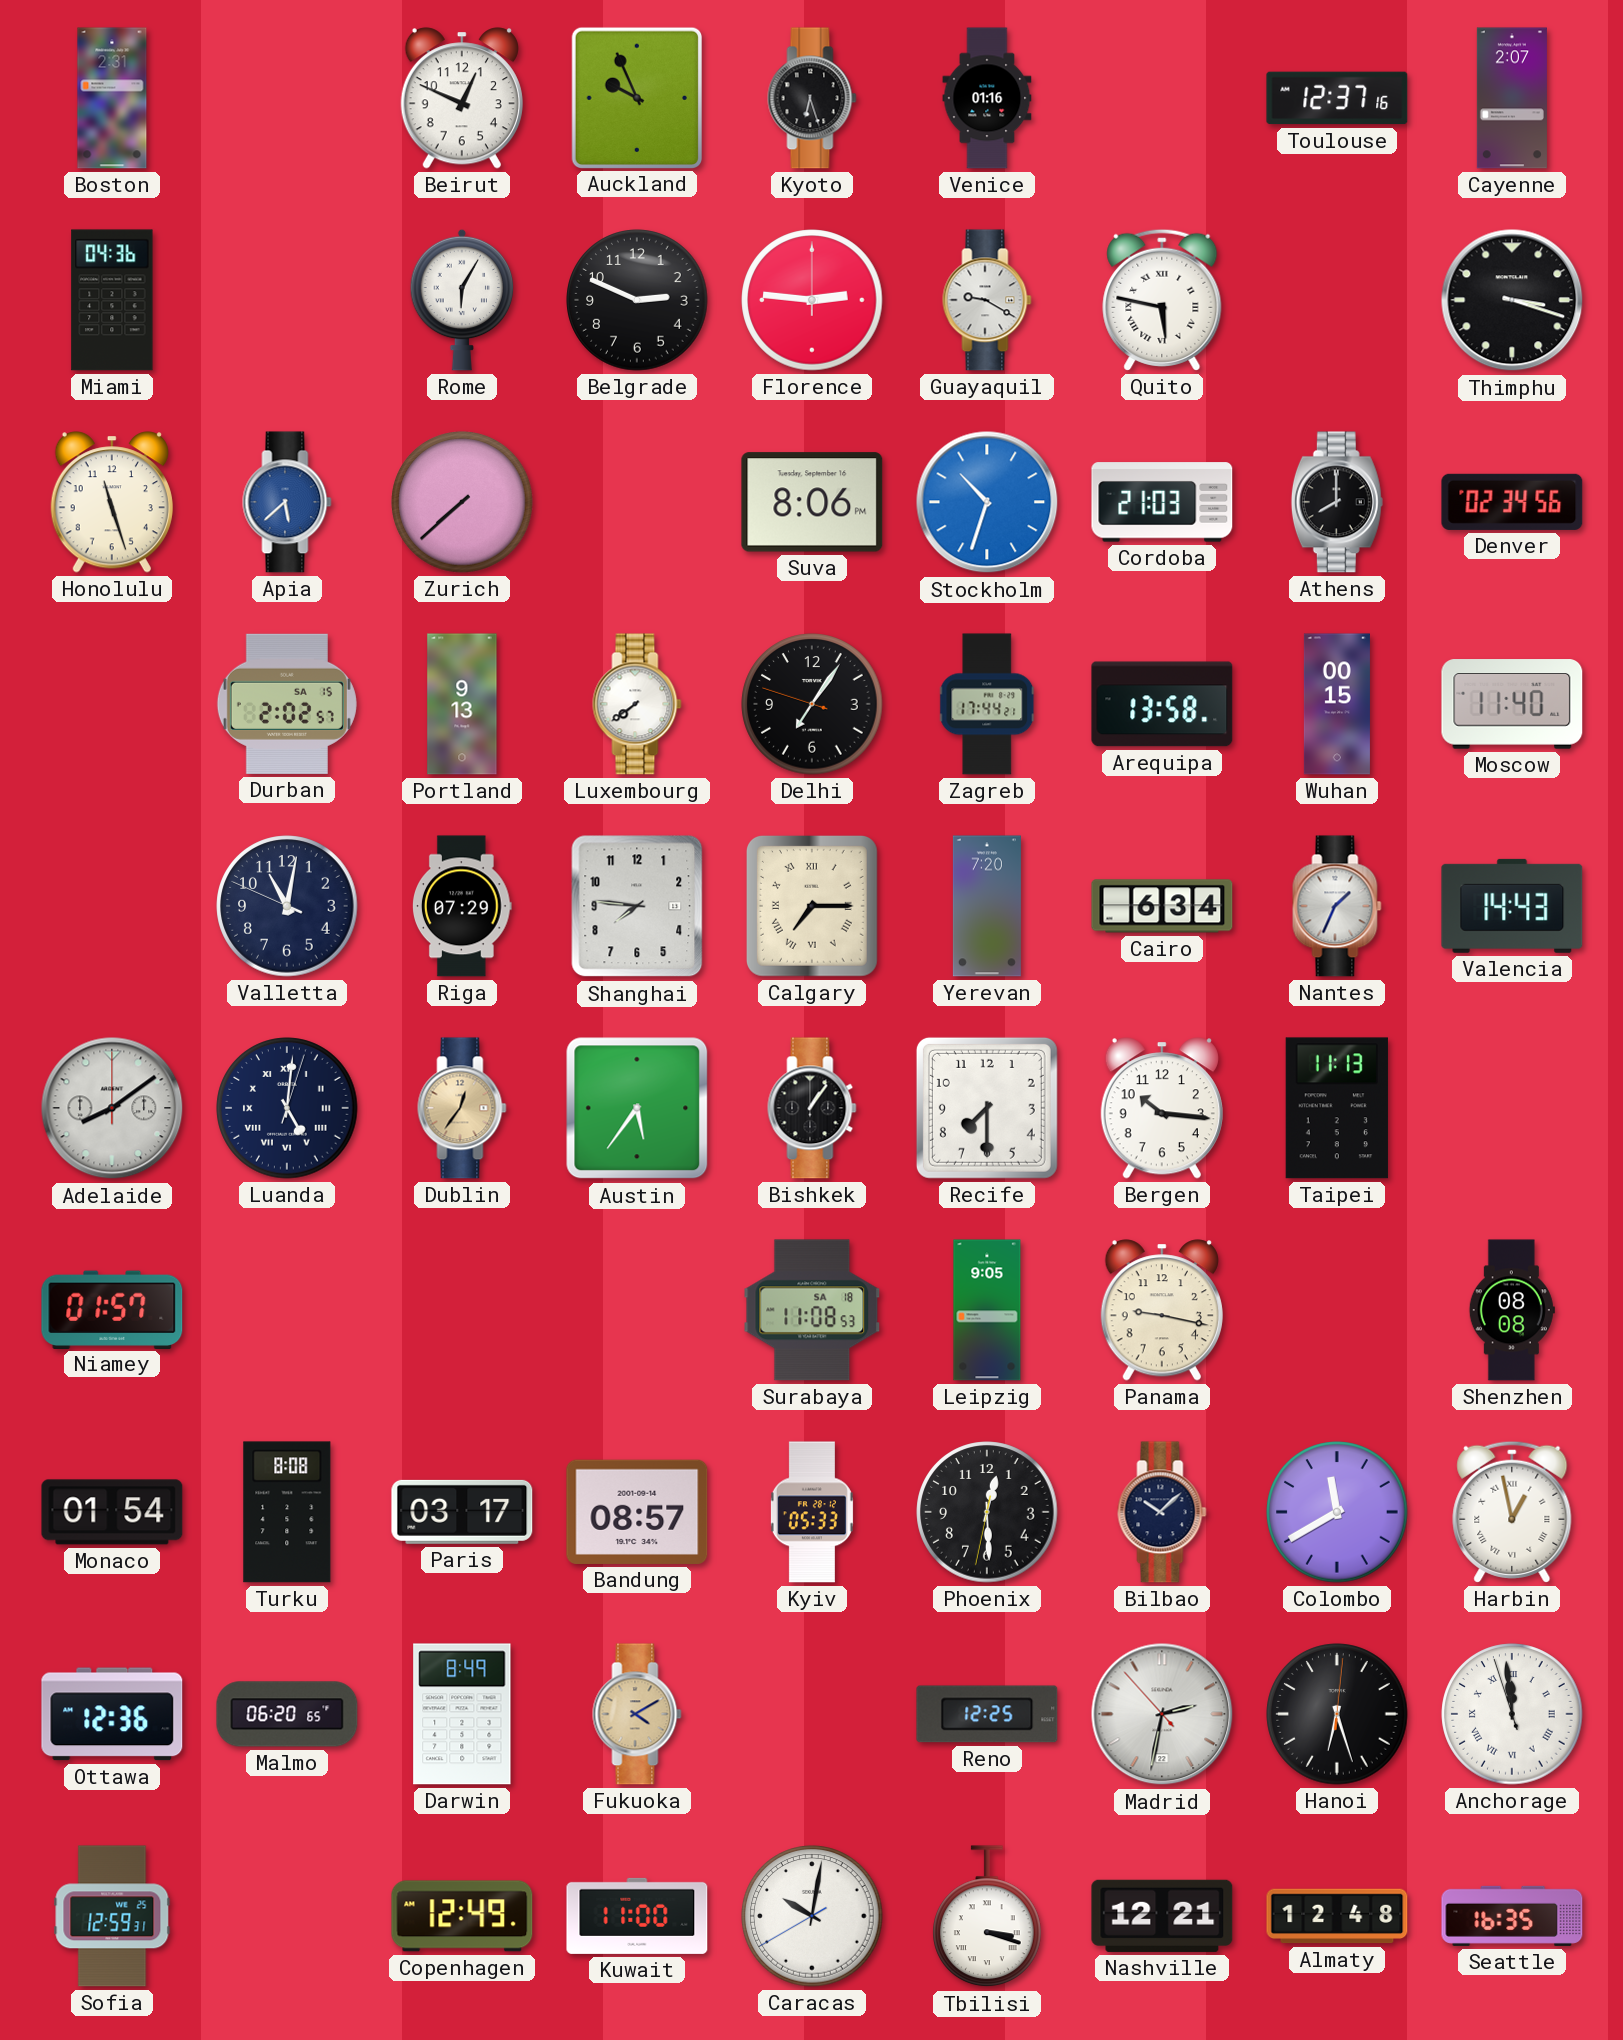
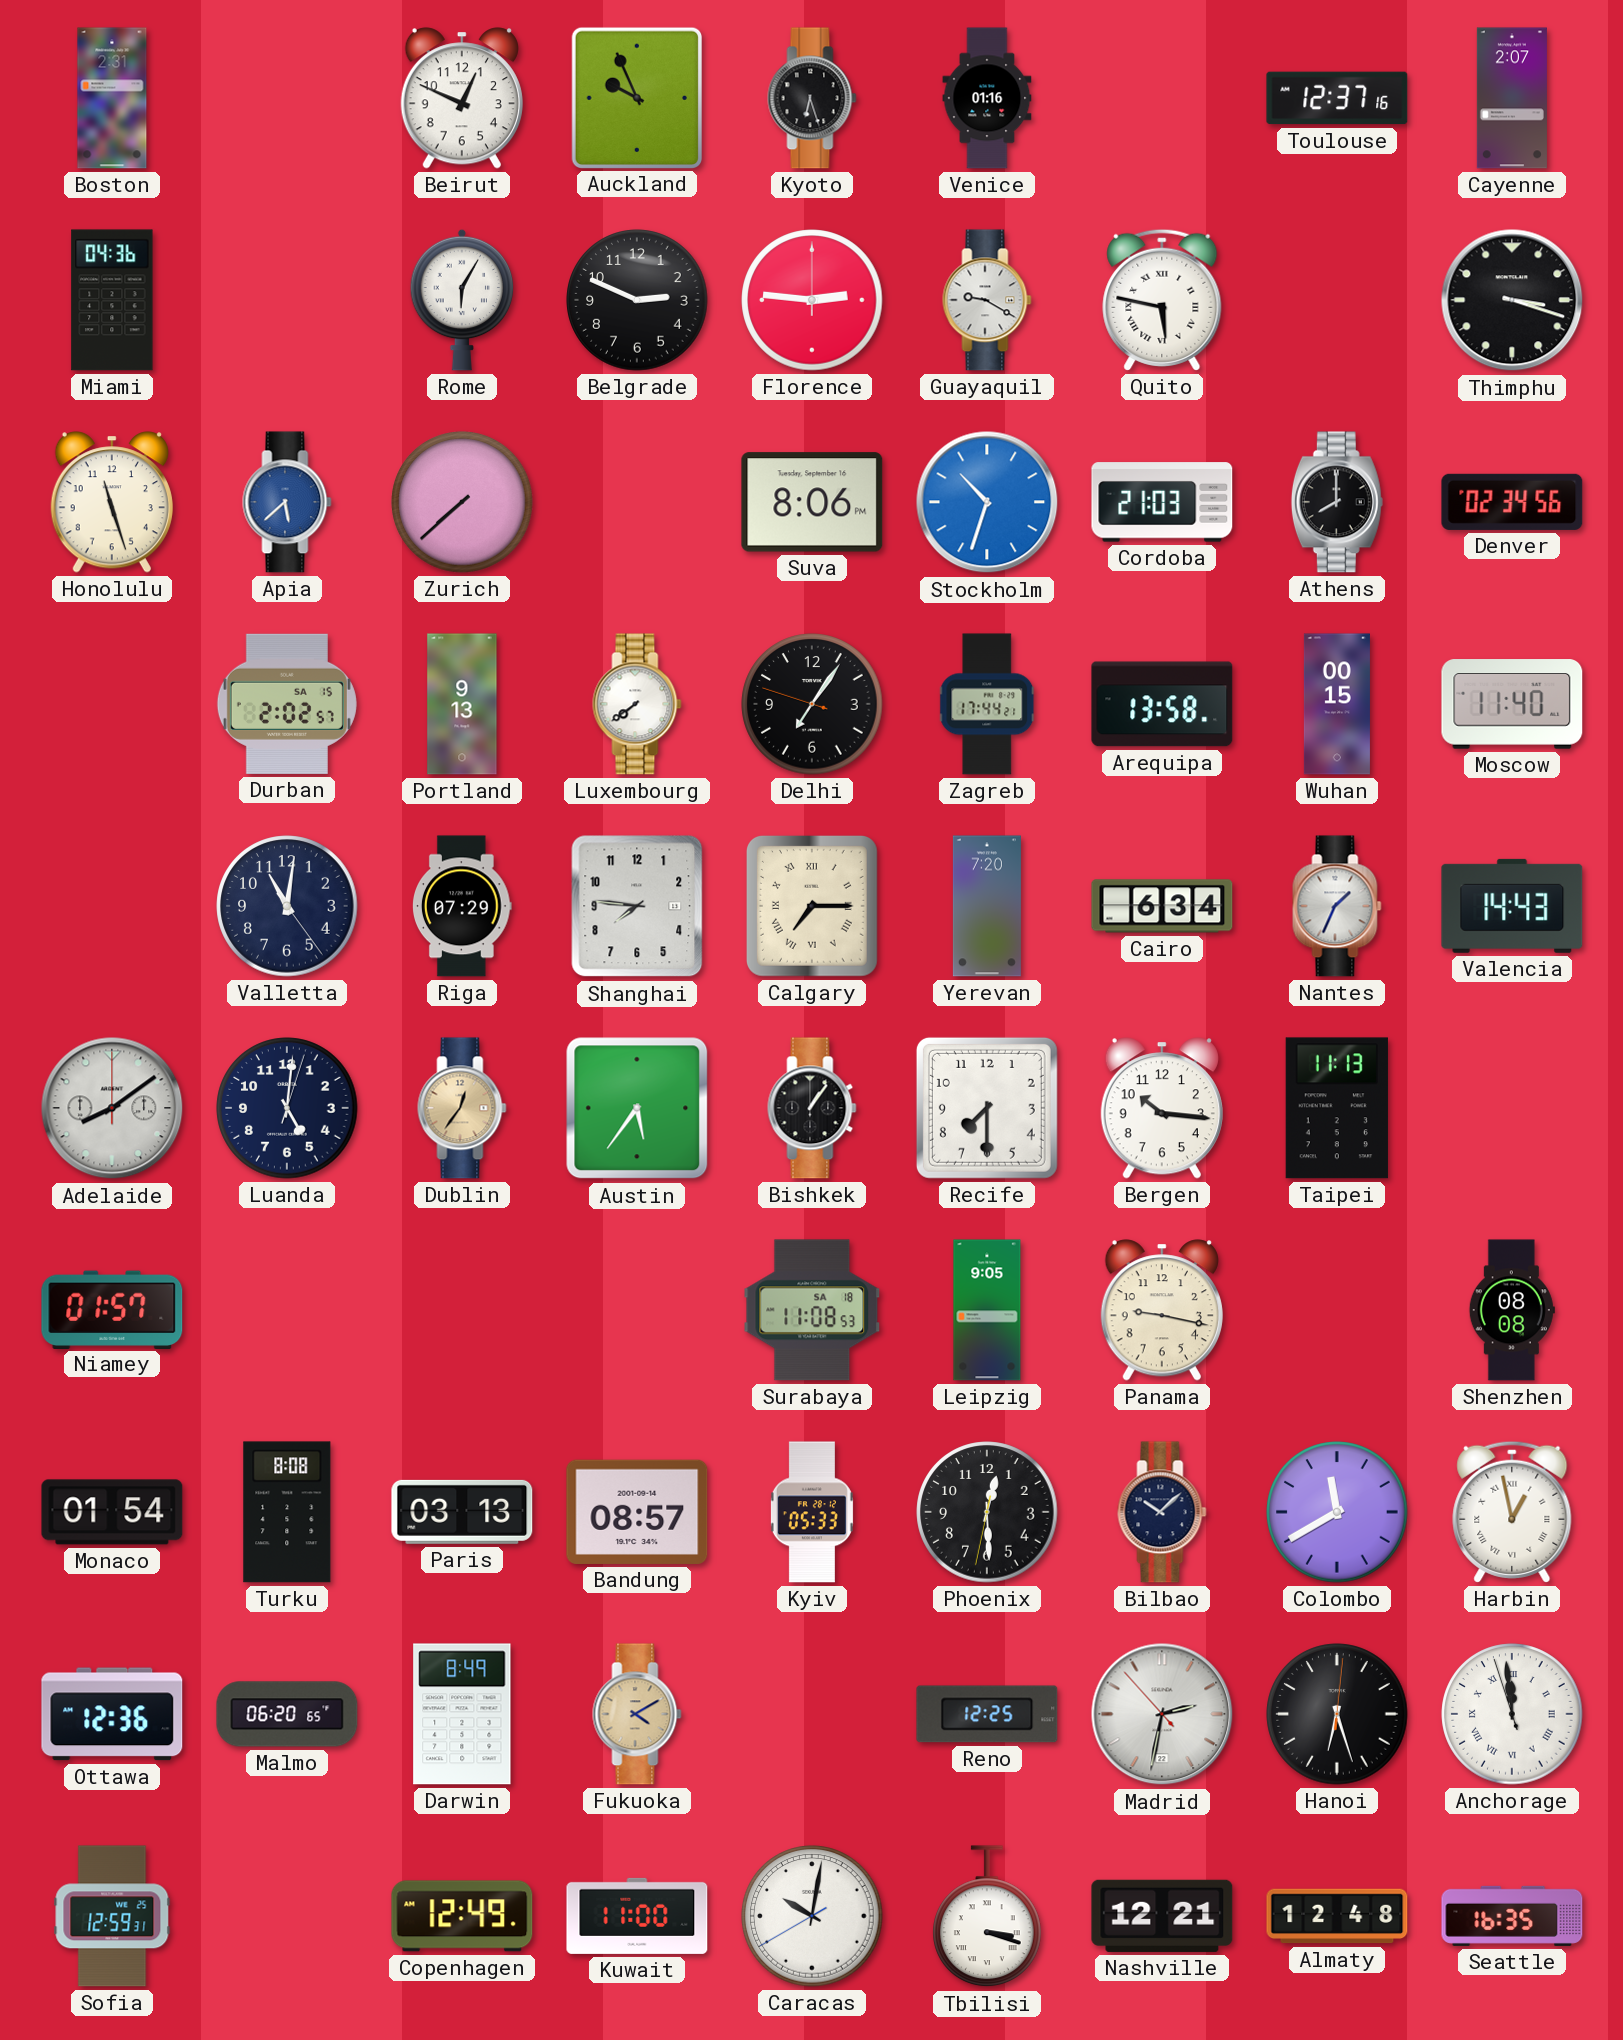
Valletta: 11:01:49 -> 11:01:24
Luanda numerals: Roman -> Arabic
Paris: 03:17 -> 03:13
